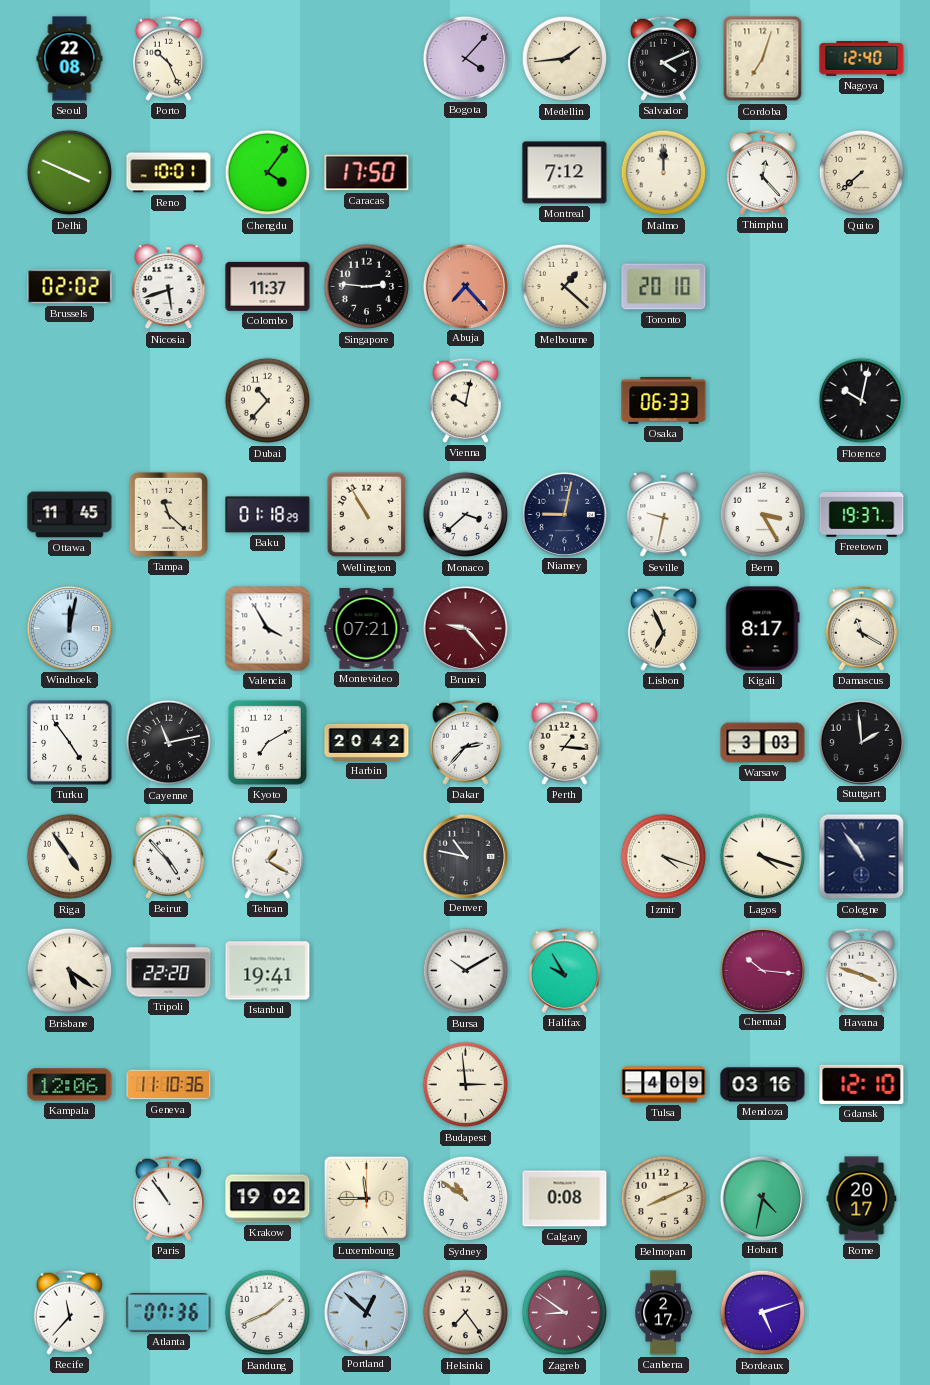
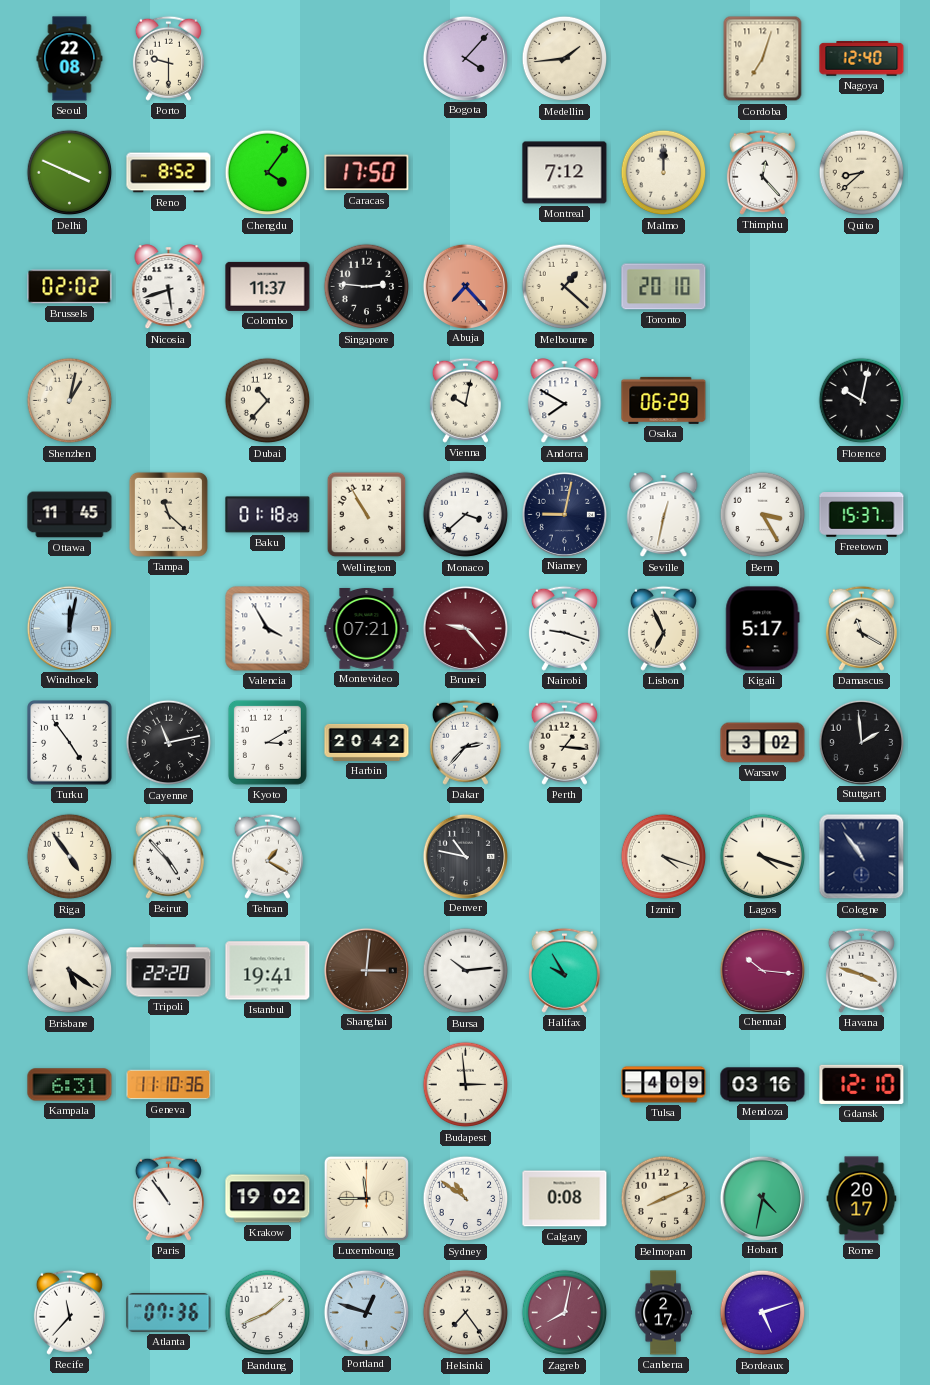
Porto: 10:26 -> 9:30
Salvador: 4:11 -> none
Reno: 10:01 -> 8:52
Quito: 7:38 -> 8:38
Shenzhen: none -> 1:02
Andorra: none -> 7:50
Osaka: 06:33 -> 06:29
Seville: 9:32 -> 12:32
Freetown: 19:37 -> 15:37
Nairobi: none -> 9:18
Kigali: 8:17 -> 5:17
Kyoto: 7:10 -> 3:10
Warsaw: 3:03 -> 3:02
Shanghai: none -> 3:01
Bursa: 10:10 -> 10:14
Kampala: 12:06 -> 6:31
Portland: 12:52 -> 12:48
Zagreb: 8:51 -> 8:02
